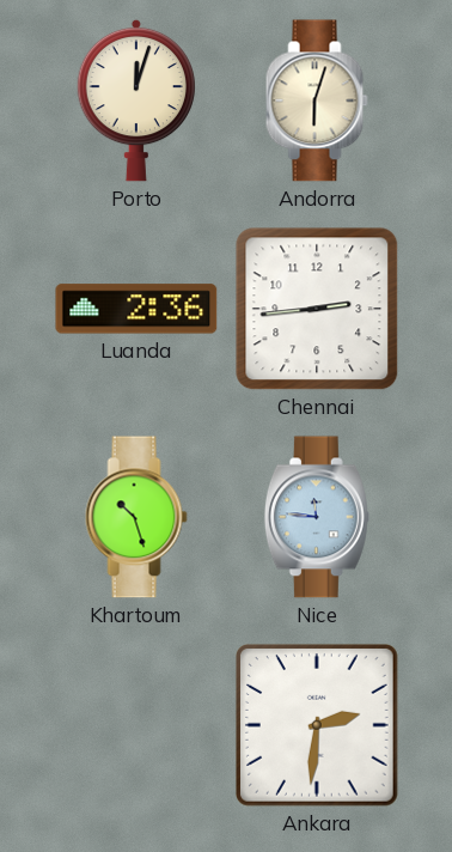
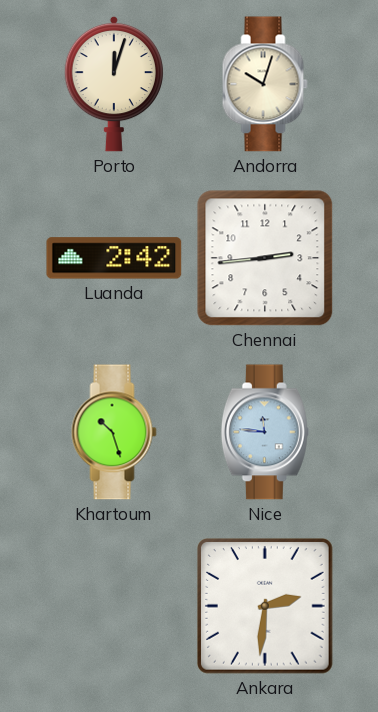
Andorra: 6:03 -> 10:03
Luanda: 2:36 -> 2:42
